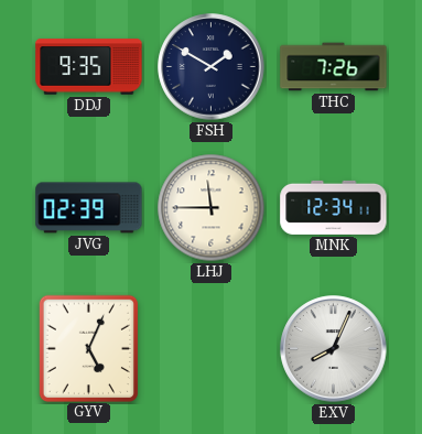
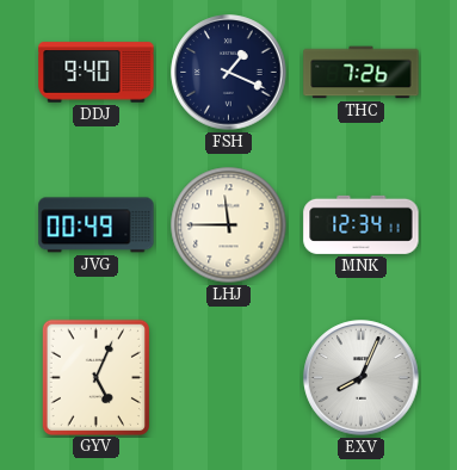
DDJ: 9:35 -> 9:40
FSH: 1:50 -> 1:19
JVG: 02:39 -> 00:49
